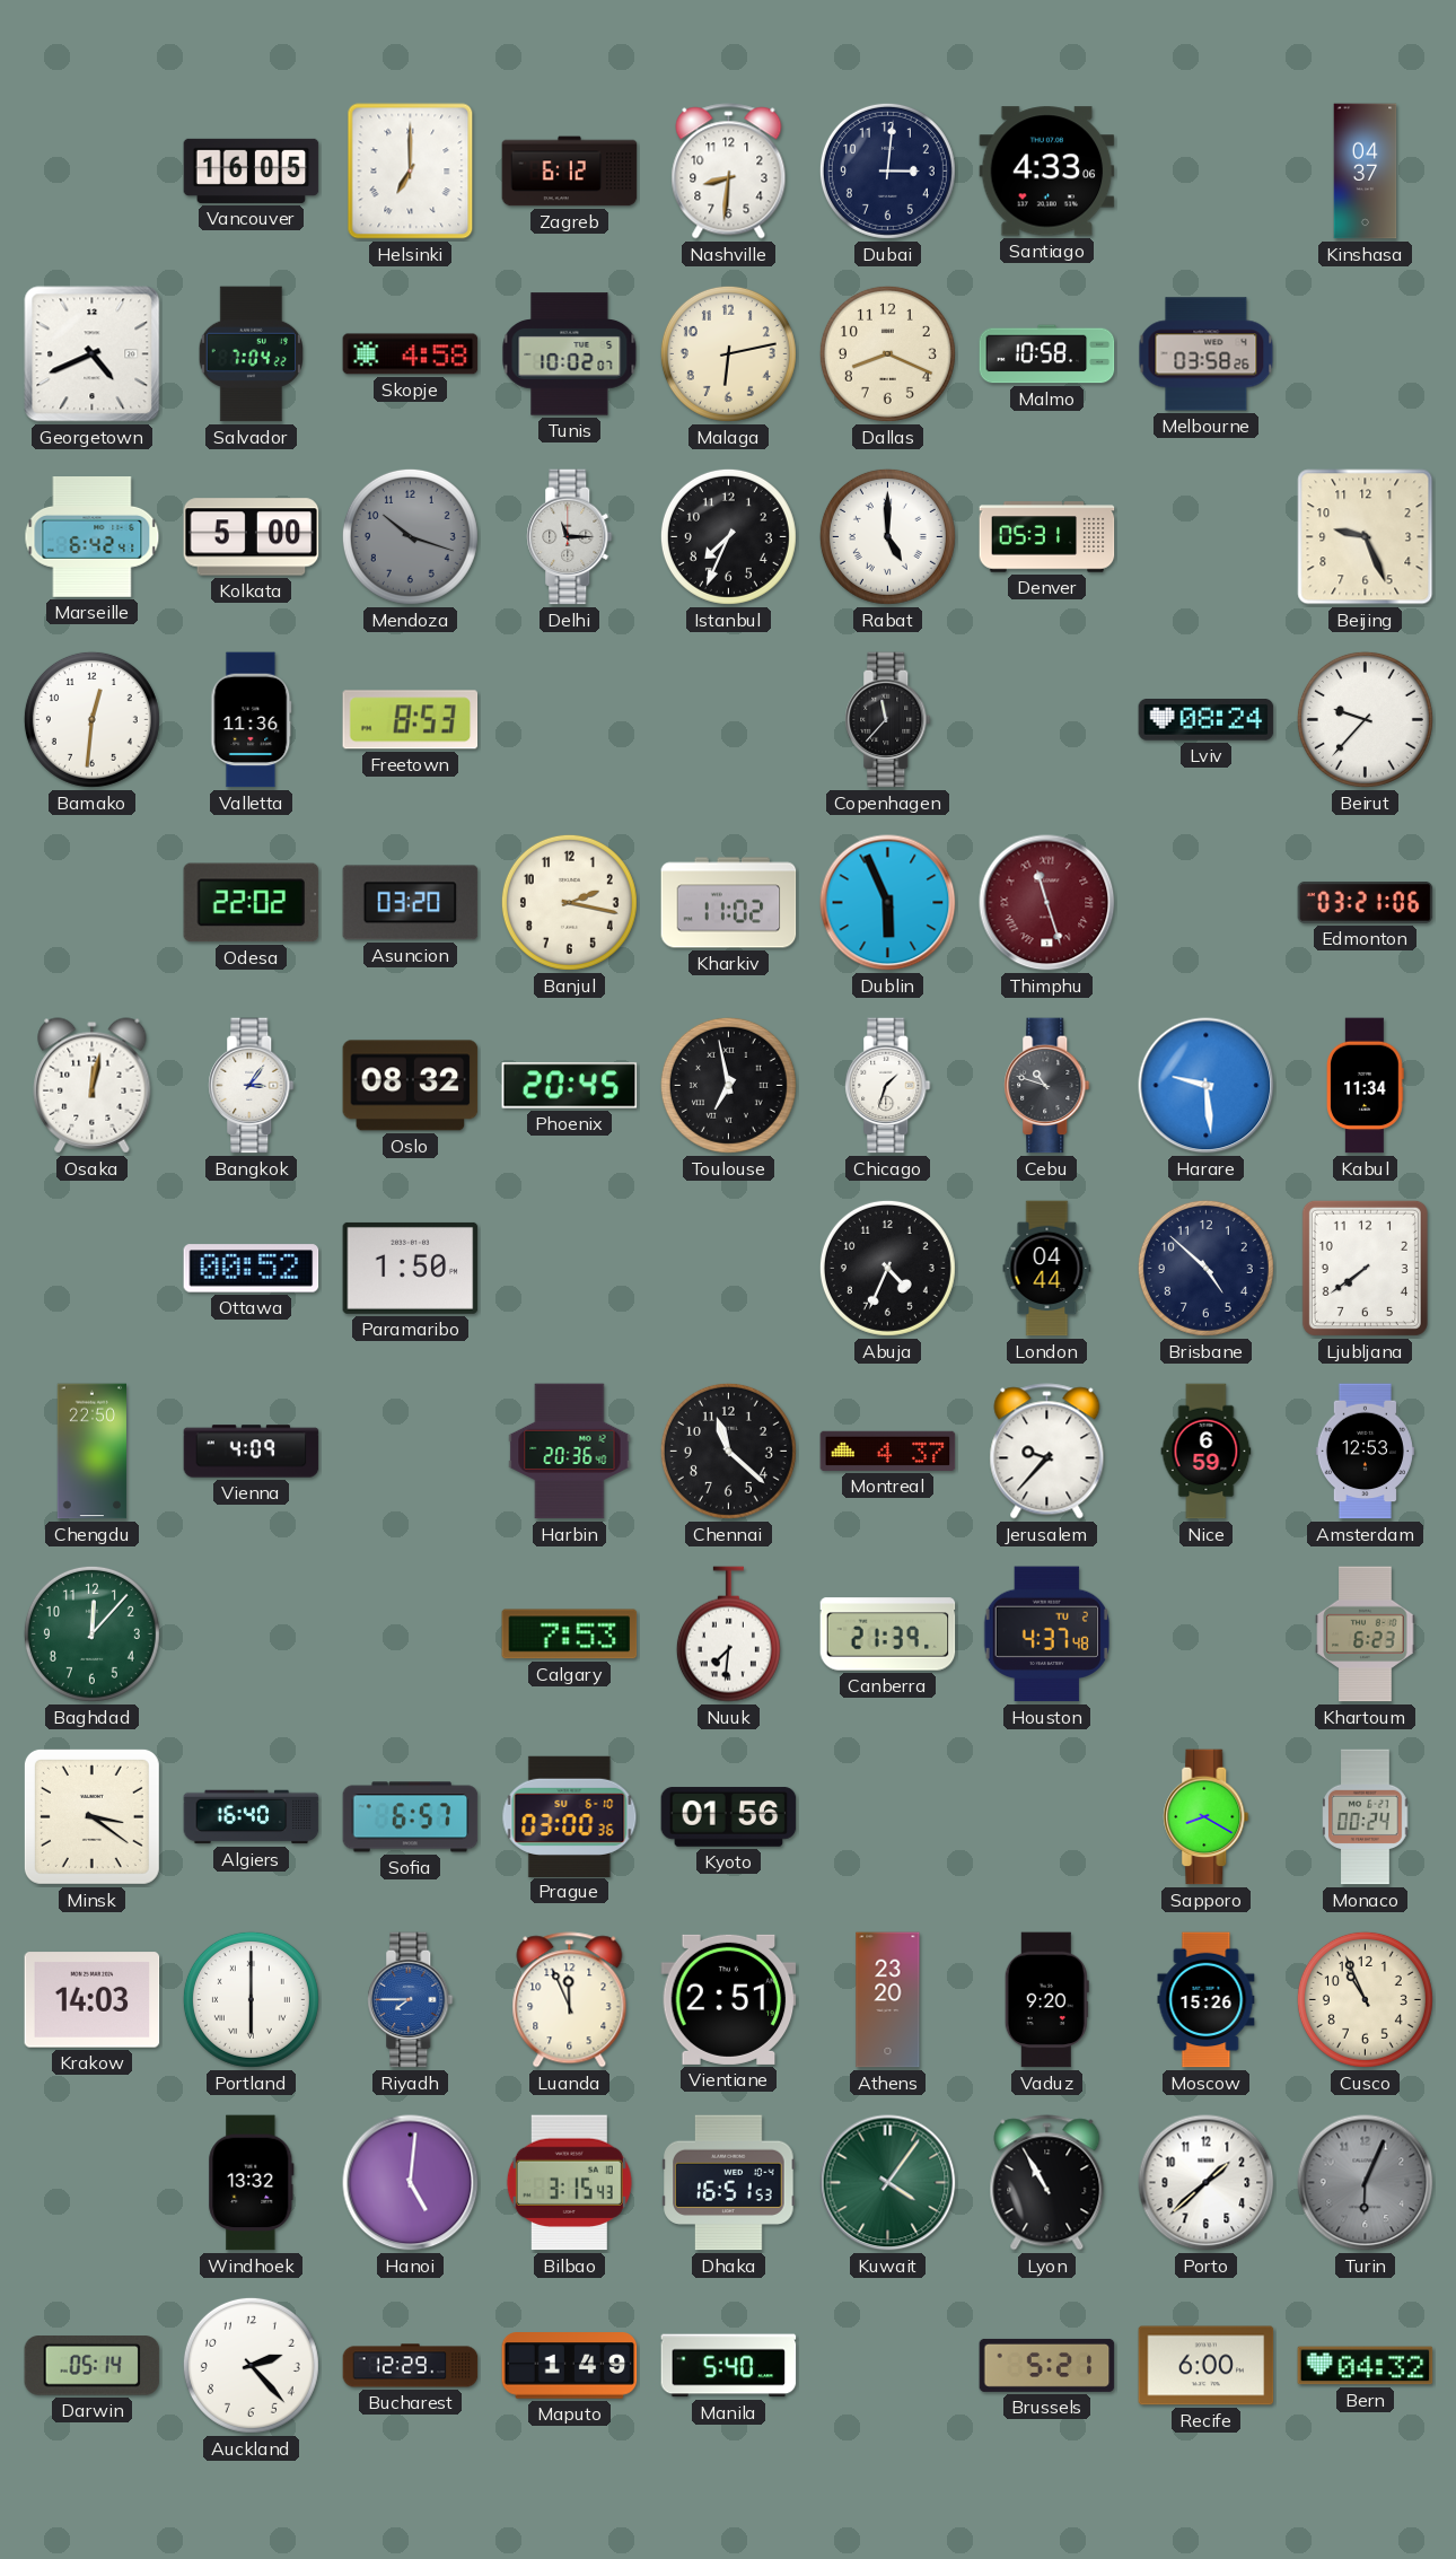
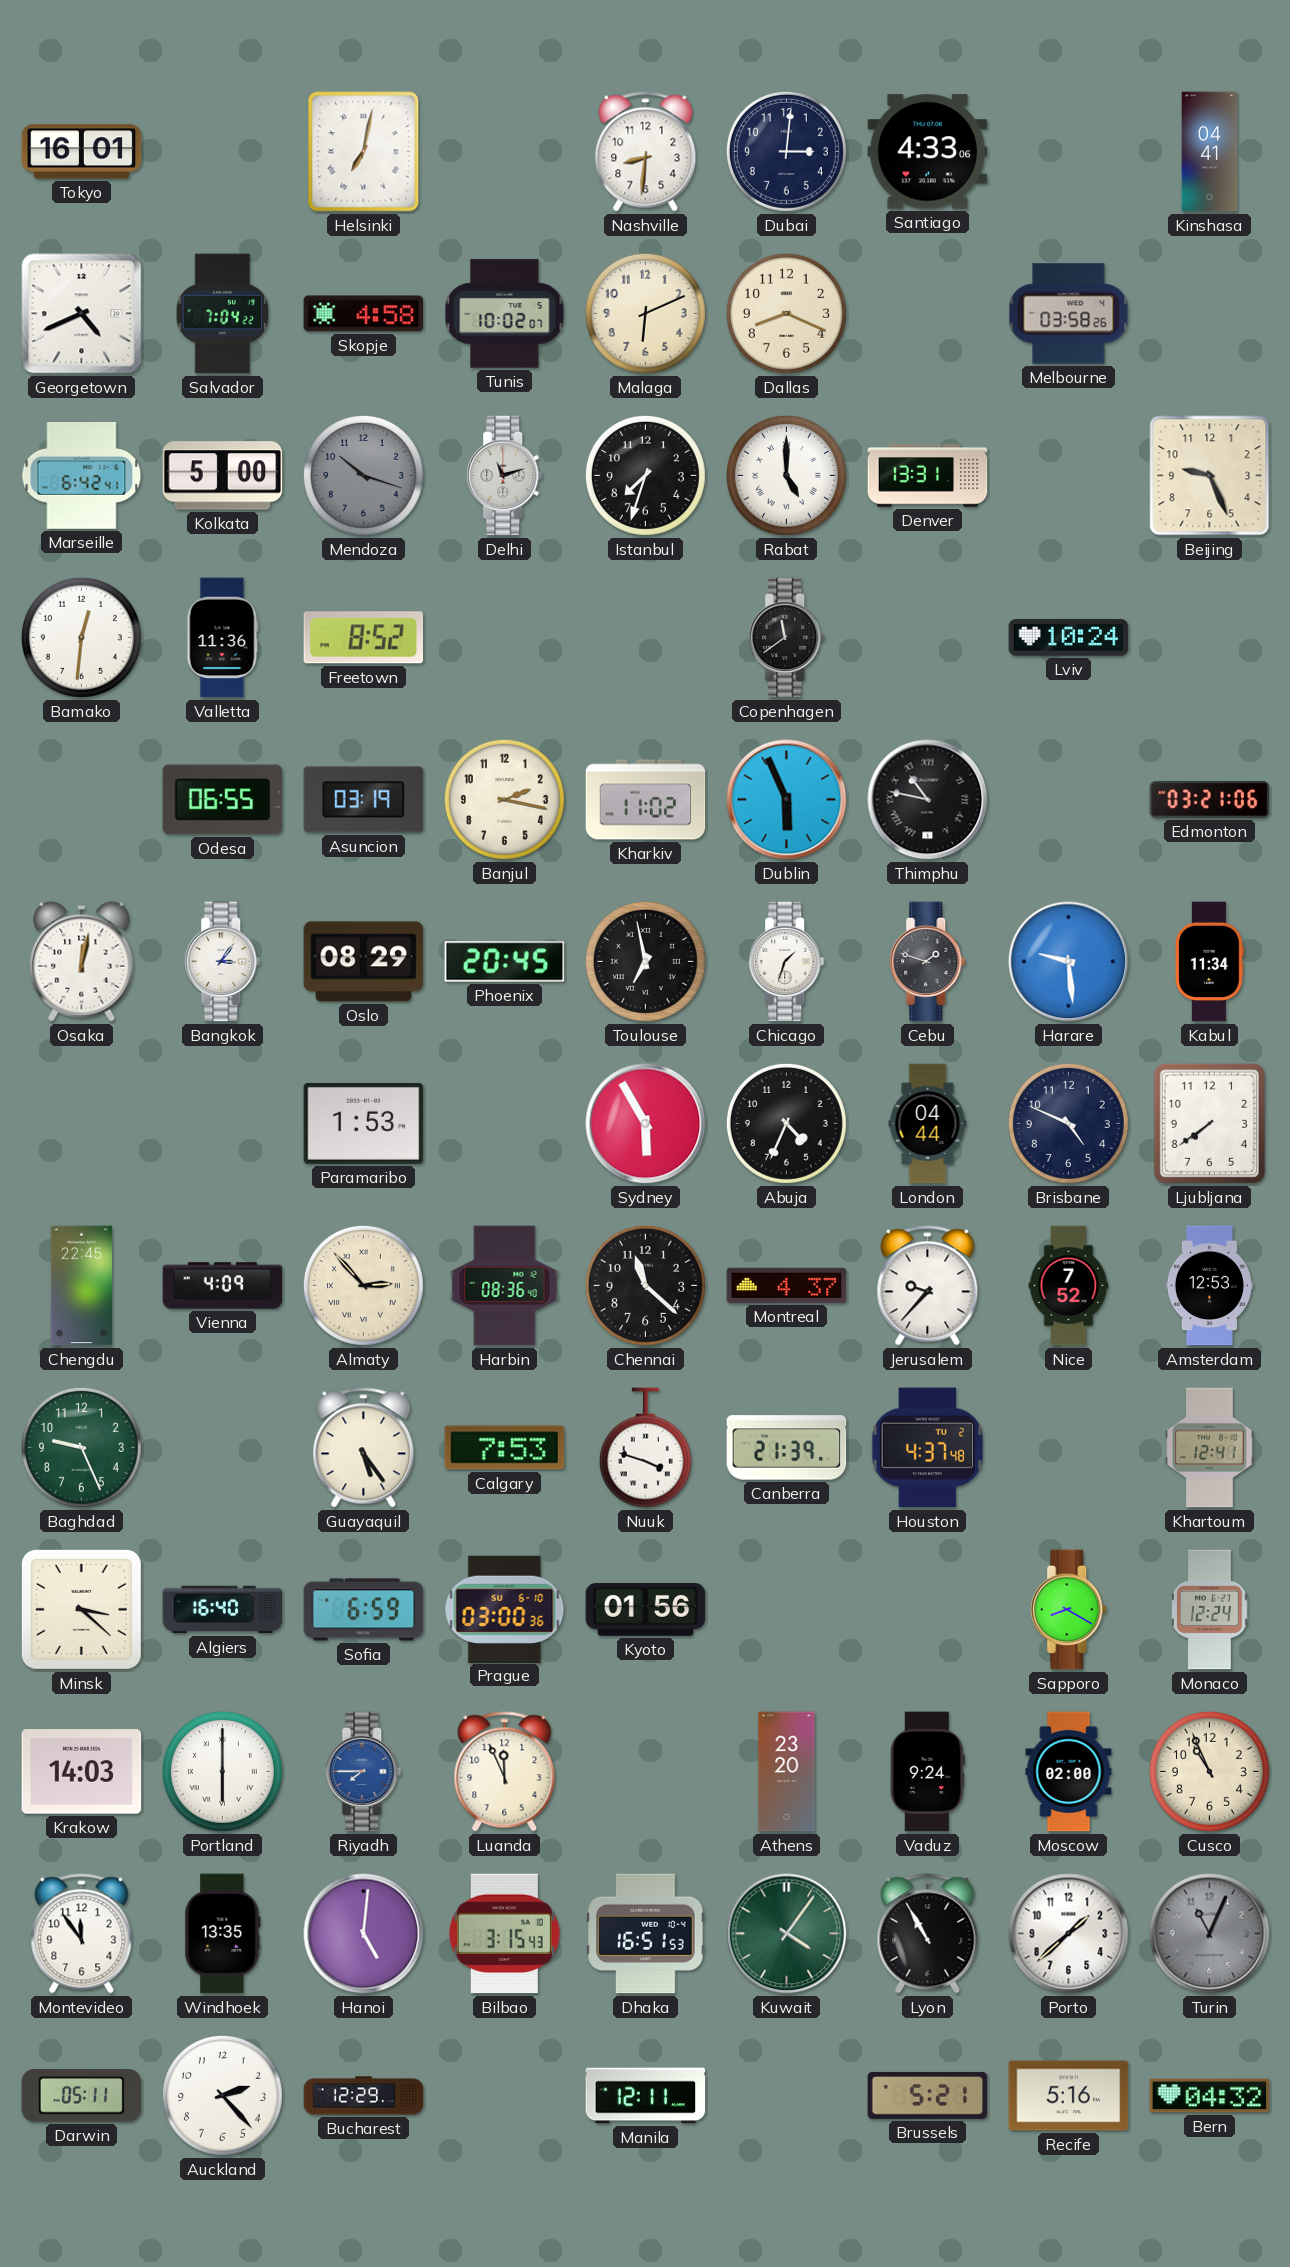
Tokyo: none -> 16:01
Vancouver: 16:05 -> none
Helsinki: 7:00 -> 7:02
Zagreb: 6:12 -> none
Kinshasa: 04:37 -> 04:41
Malaga: 6:13 -> 6:11
Malmo: 10:58 -> none
Delhi: 11:15 -> 11:12
Istanbul: 7:34 -> 7:33
Denver: 05:31 -> 13:31
Freetown: 8:53 -> 8:52
Copenhagen: 11:37 -> 11:39
Lviv: 08:24 -> 10:24
Beirut: 9:37 -> none
Odesa: 22:02 -> 06:55
Asuncion: 03:20 -> 03:19
Thimphu: 11:27 -> 10:47
Thimphu dial: burgundy -> black
Oslo: 08:32 -> 08:29
Cebu: 10:48 -> 1:48
Ottawa: 00:52 -> none
Paramaribo: 1:50 -> 1:53
Sydney: none -> 5:55
Brisbane: 4:52 -> 4:49
Chengdu: 22:50 -> 22:45
Almaty: none -> 2:53
Harbin: 20:36 -> 08:36
Nice: 6:59 -> 7:52
Baghdad: 12:07 -> 9:26
Guayaquil: none -> 5:24
Nuuk: 7:31 -> 3:48
Khartoum: 6:23 -> 12:41
Minsk: 3:21 -> 3:22
Sofia: 6:57 -> 6:59
Monaco: 00:24 -> 12:24
Vientiane: 2:51 -> none
Vaduz: 9:20 -> 9:24
Moscow: 15:26 -> 02:00
Montevideo: none -> 11:54
Windhoek: 13:32 -> 13:35
Turin: 6:04 -> 11:04
Darwin: 05:14 -> 05:11
Maputo: 1:49 -> none
Manila: 5:40 -> 12:11
Recife: 6:00 -> 5:16
